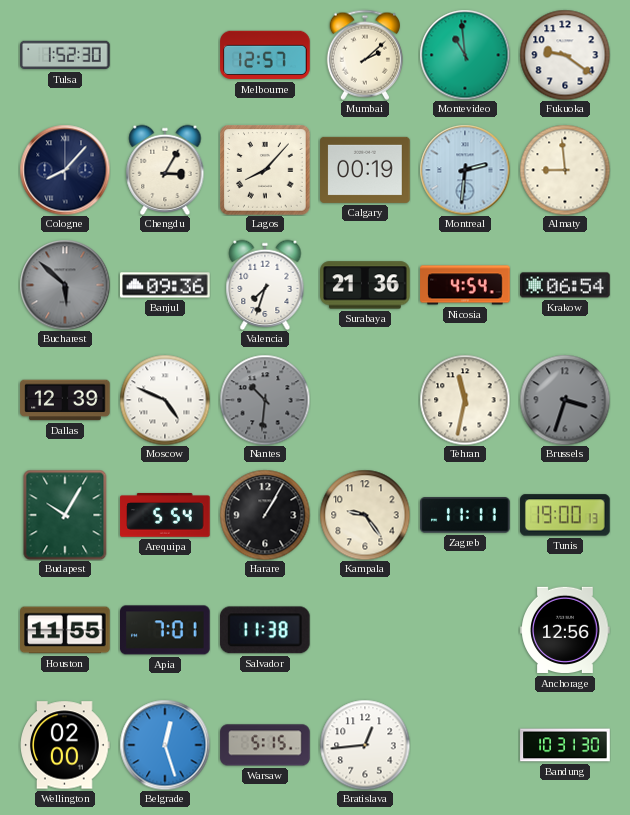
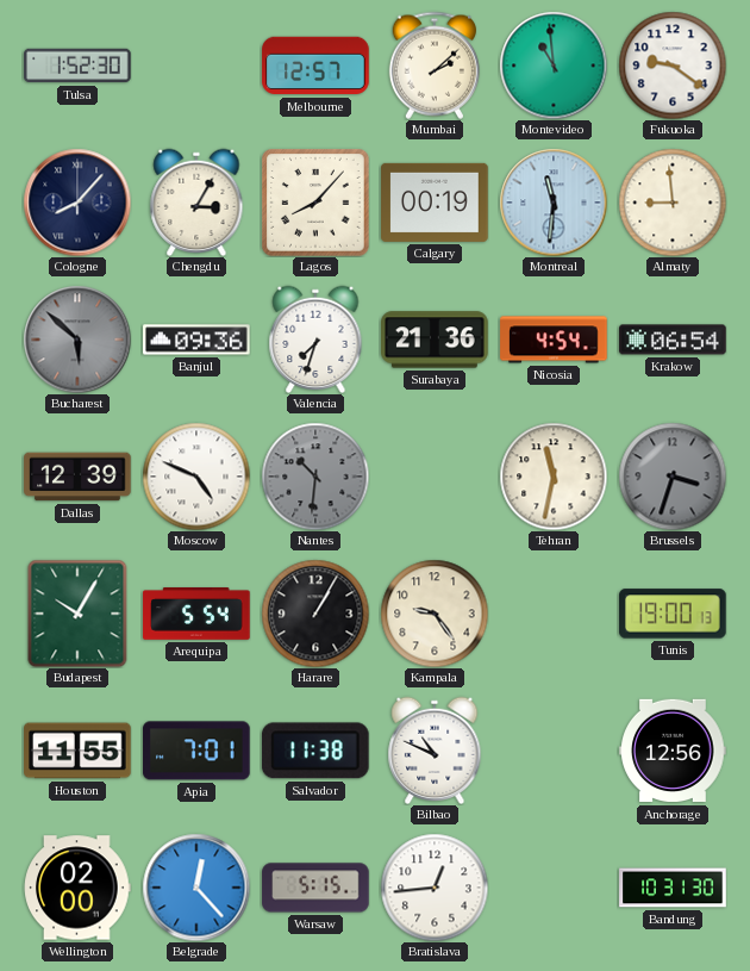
Montreal: 2:31 -> 11:31
Zagreb: 11:11 -> none
Bilbao: none -> 10:49
Belgrade: 12:27 -> 12:23
